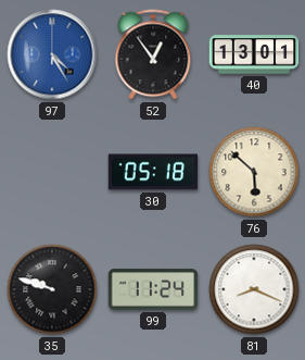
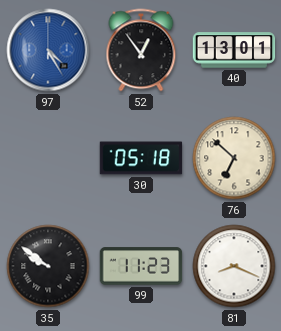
76: 5:52 -> 6:52
35: 9:48 -> 9:51
99: 11:24 -> 11:23
